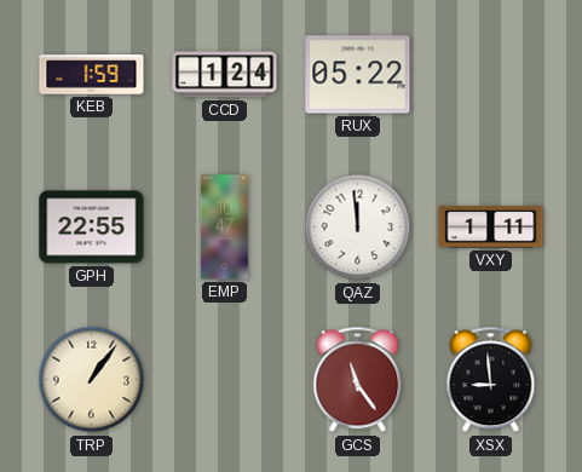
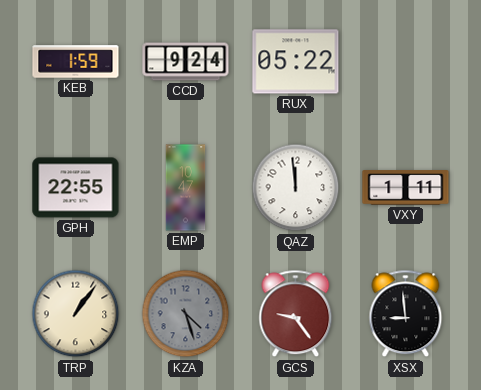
CCD: 1:24 -> 9:24
KZA: none -> 4:27
GCS: 11:24 -> 9:24
